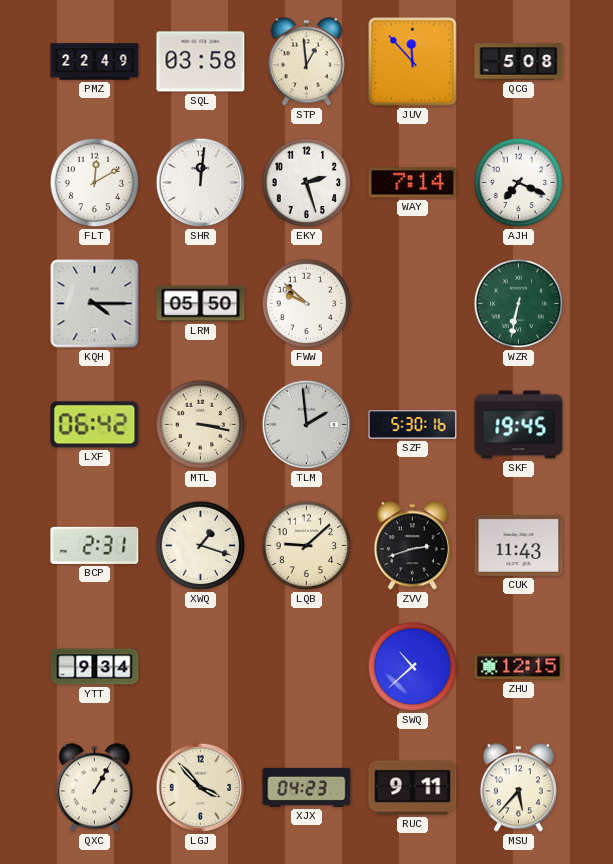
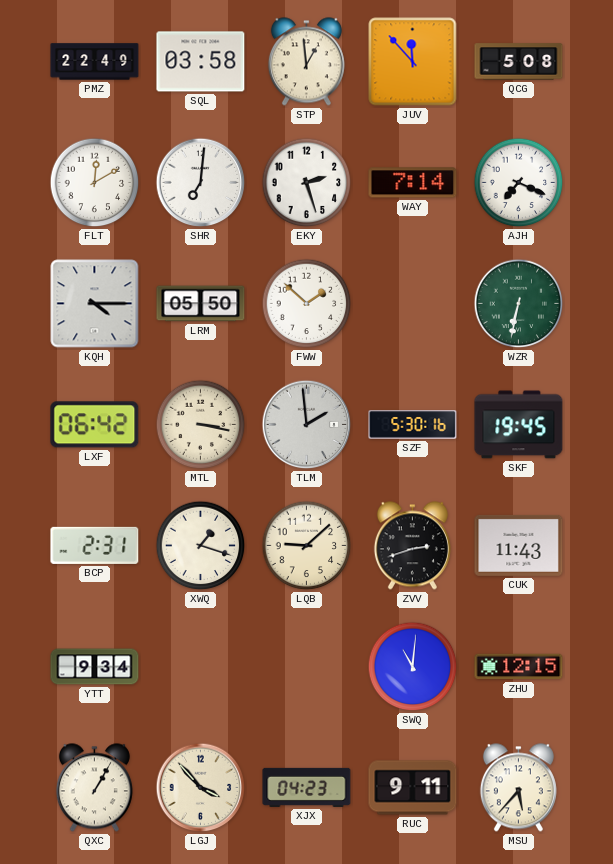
SHR: 12:01 -> 7:01
FWW: 9:52 -> 1:52
SWQ: 10:38 -> 11:01
